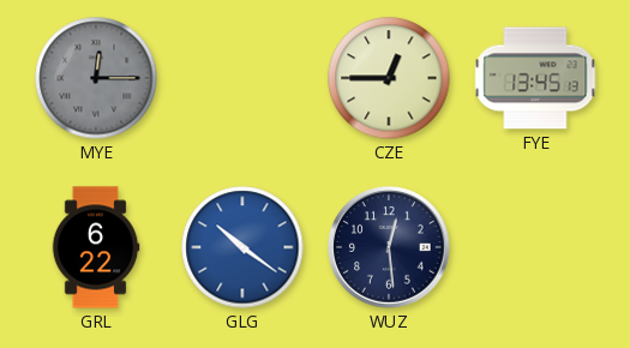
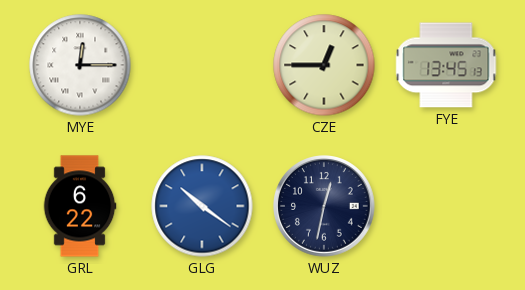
MYE dial: grey -> white
WUZ: 12:29 -> 12:32
